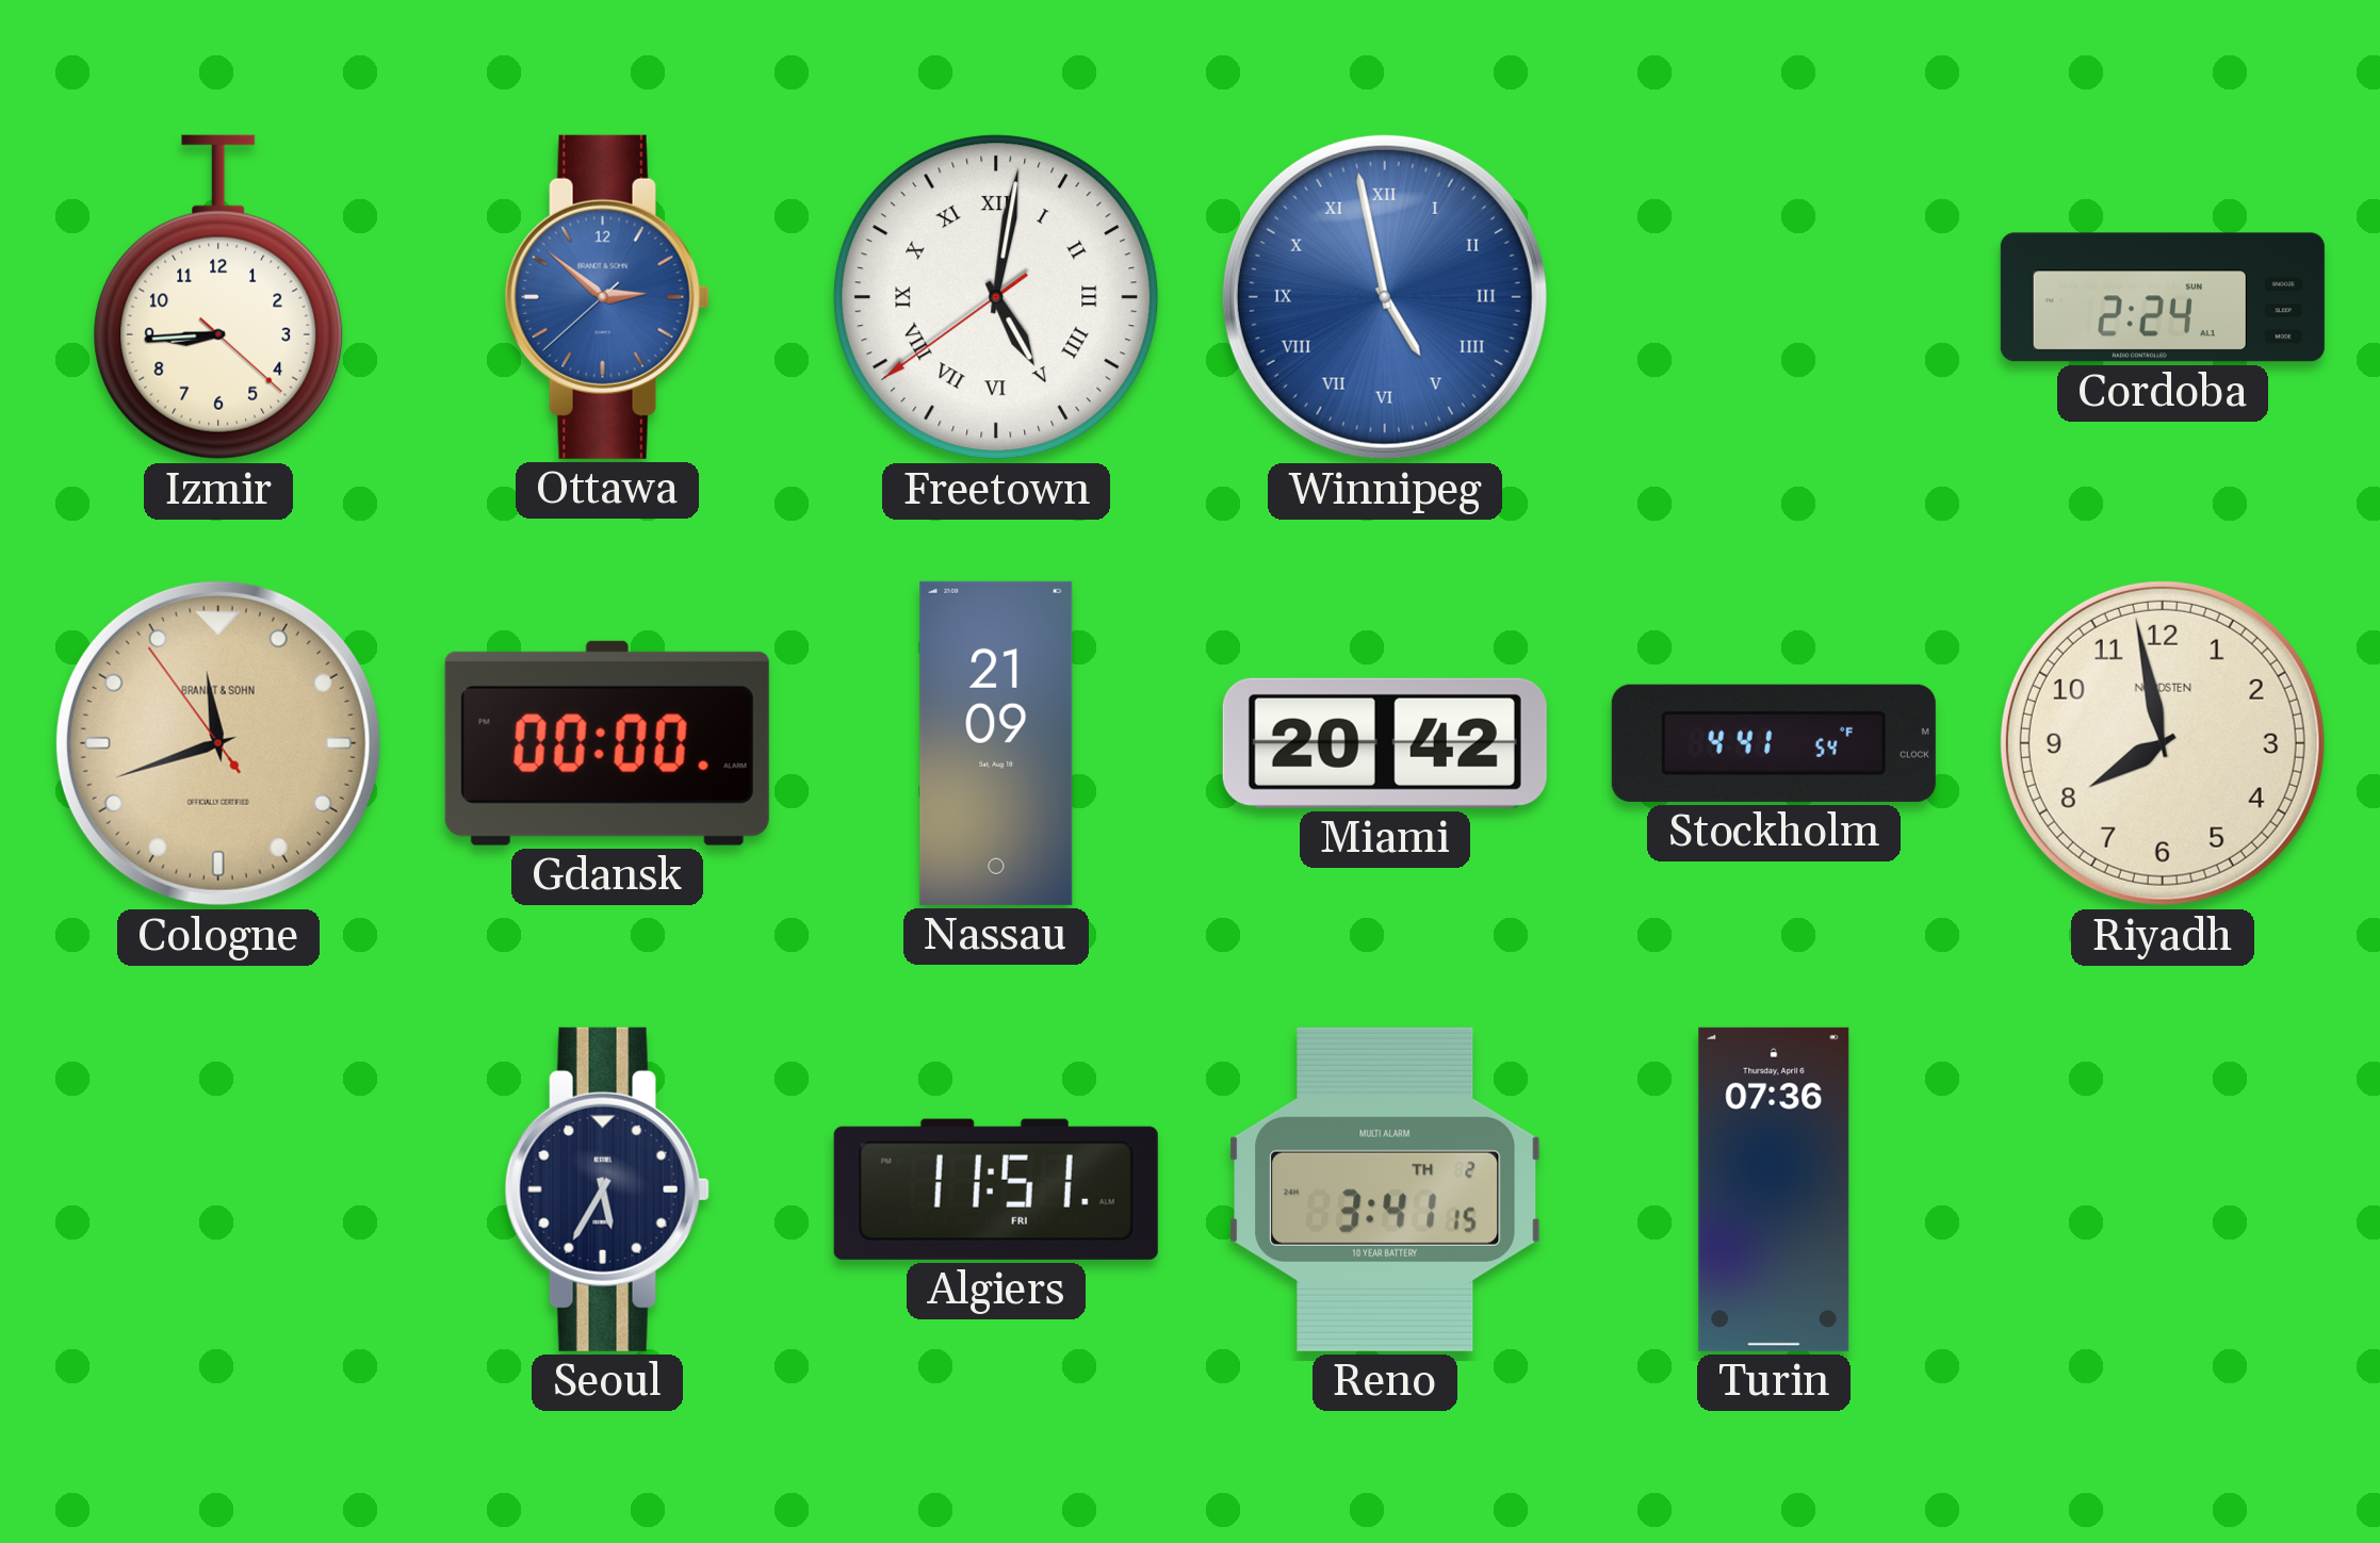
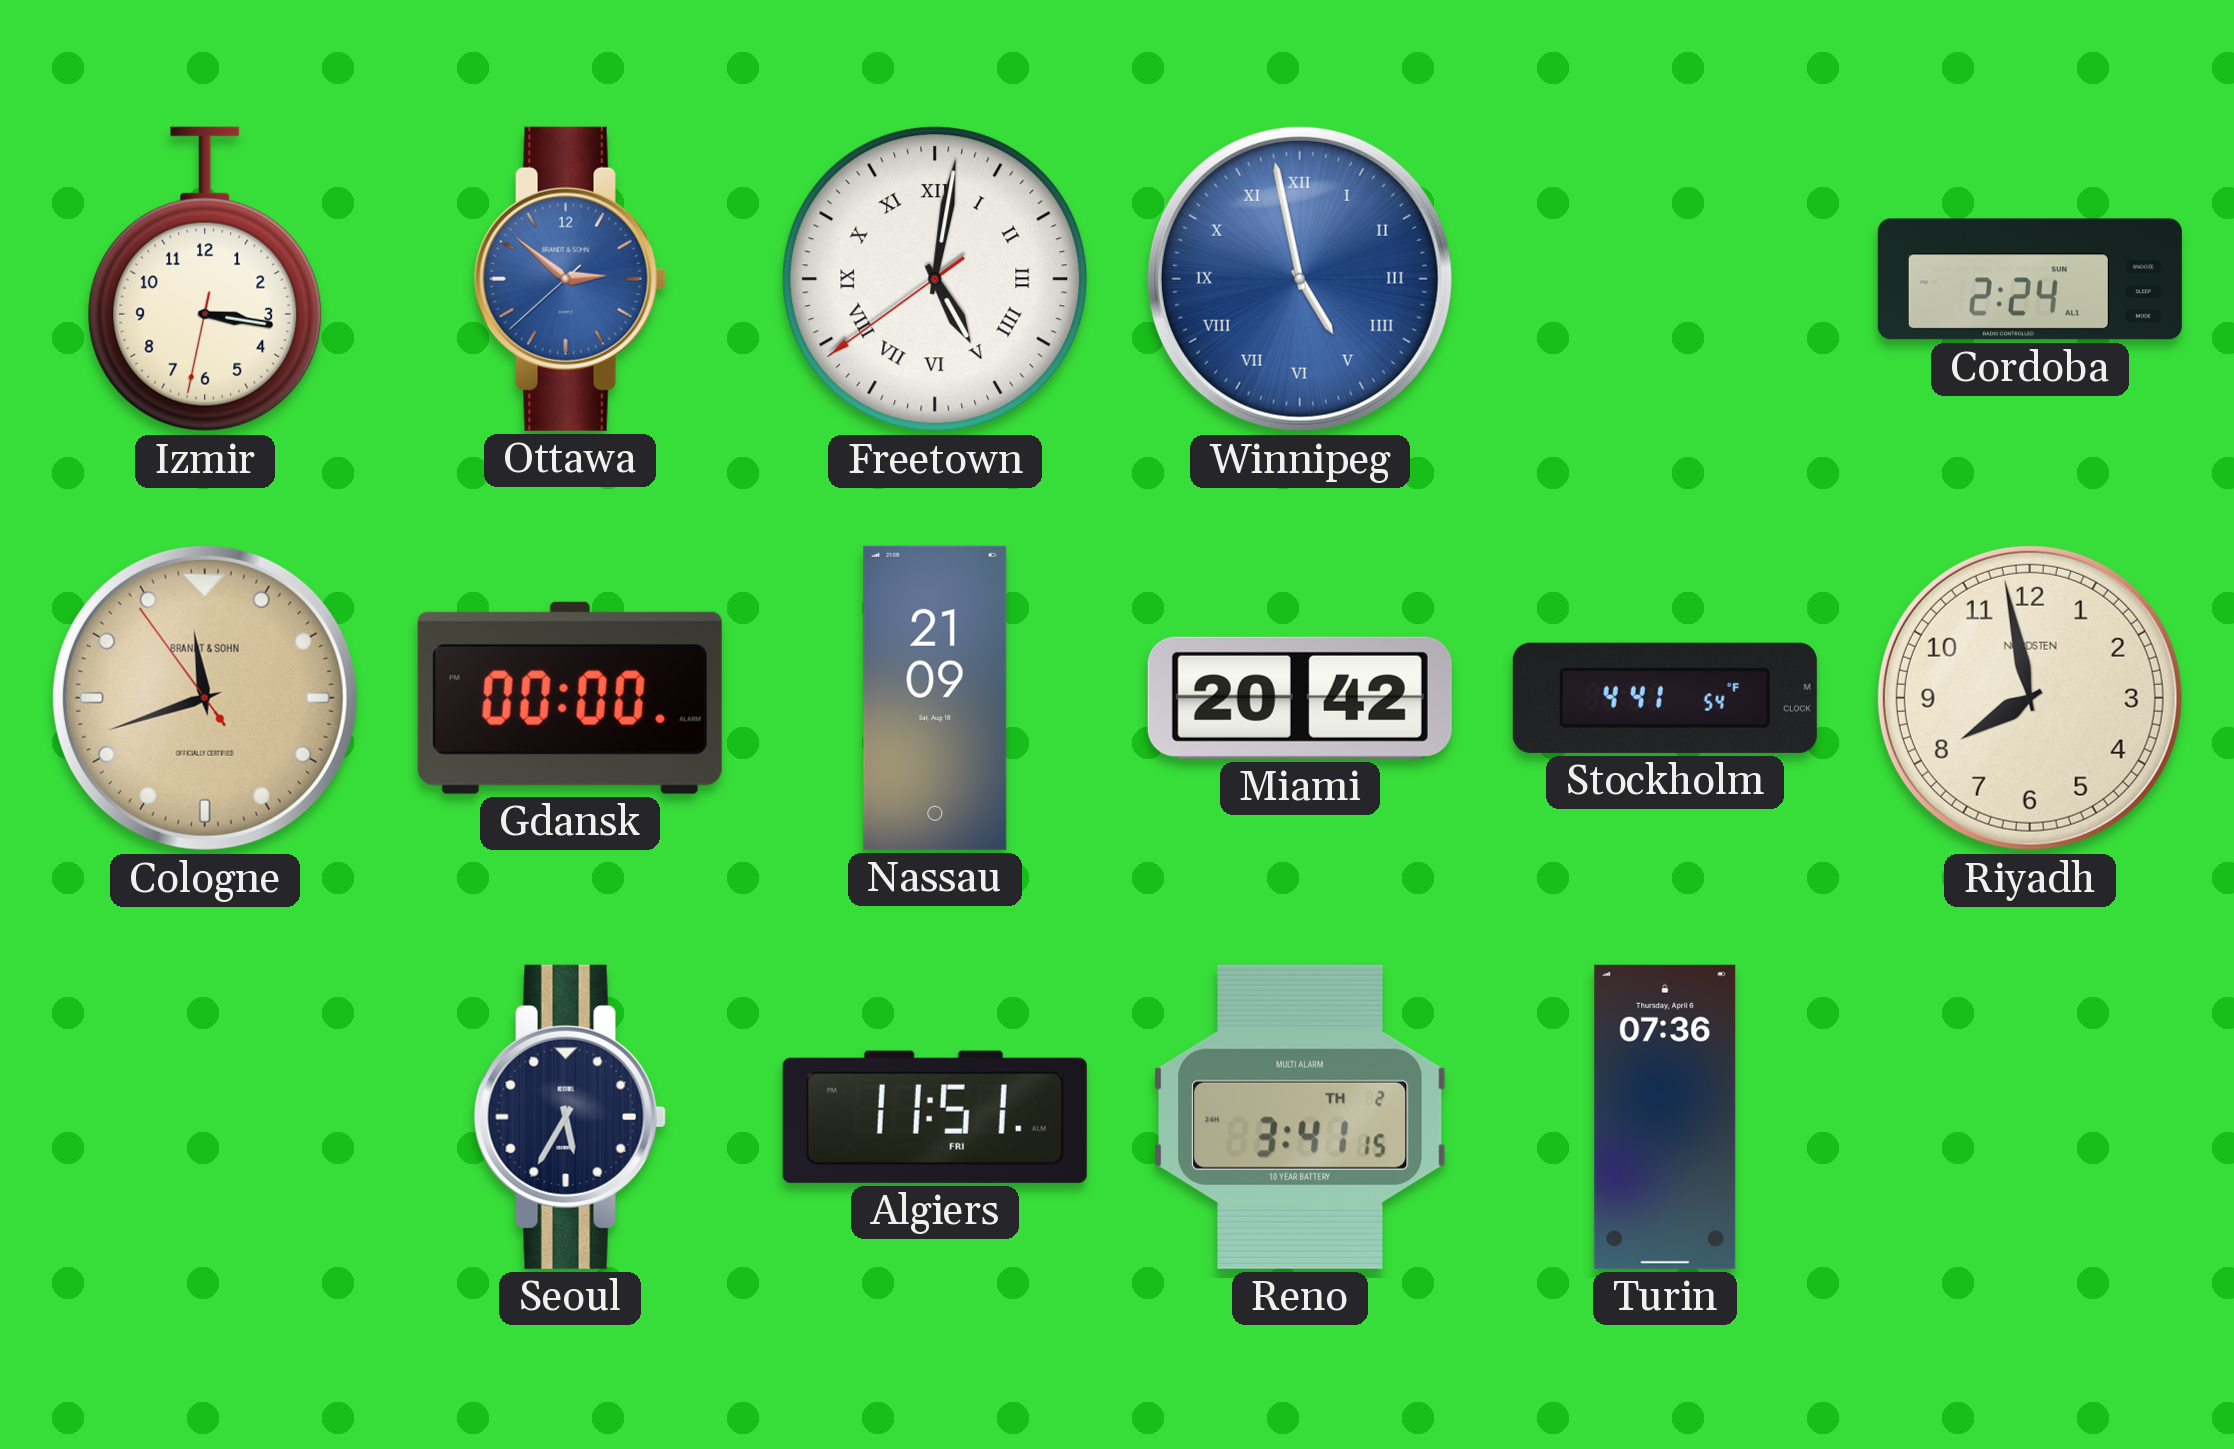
Izmir: 8:44 -> 3:16
